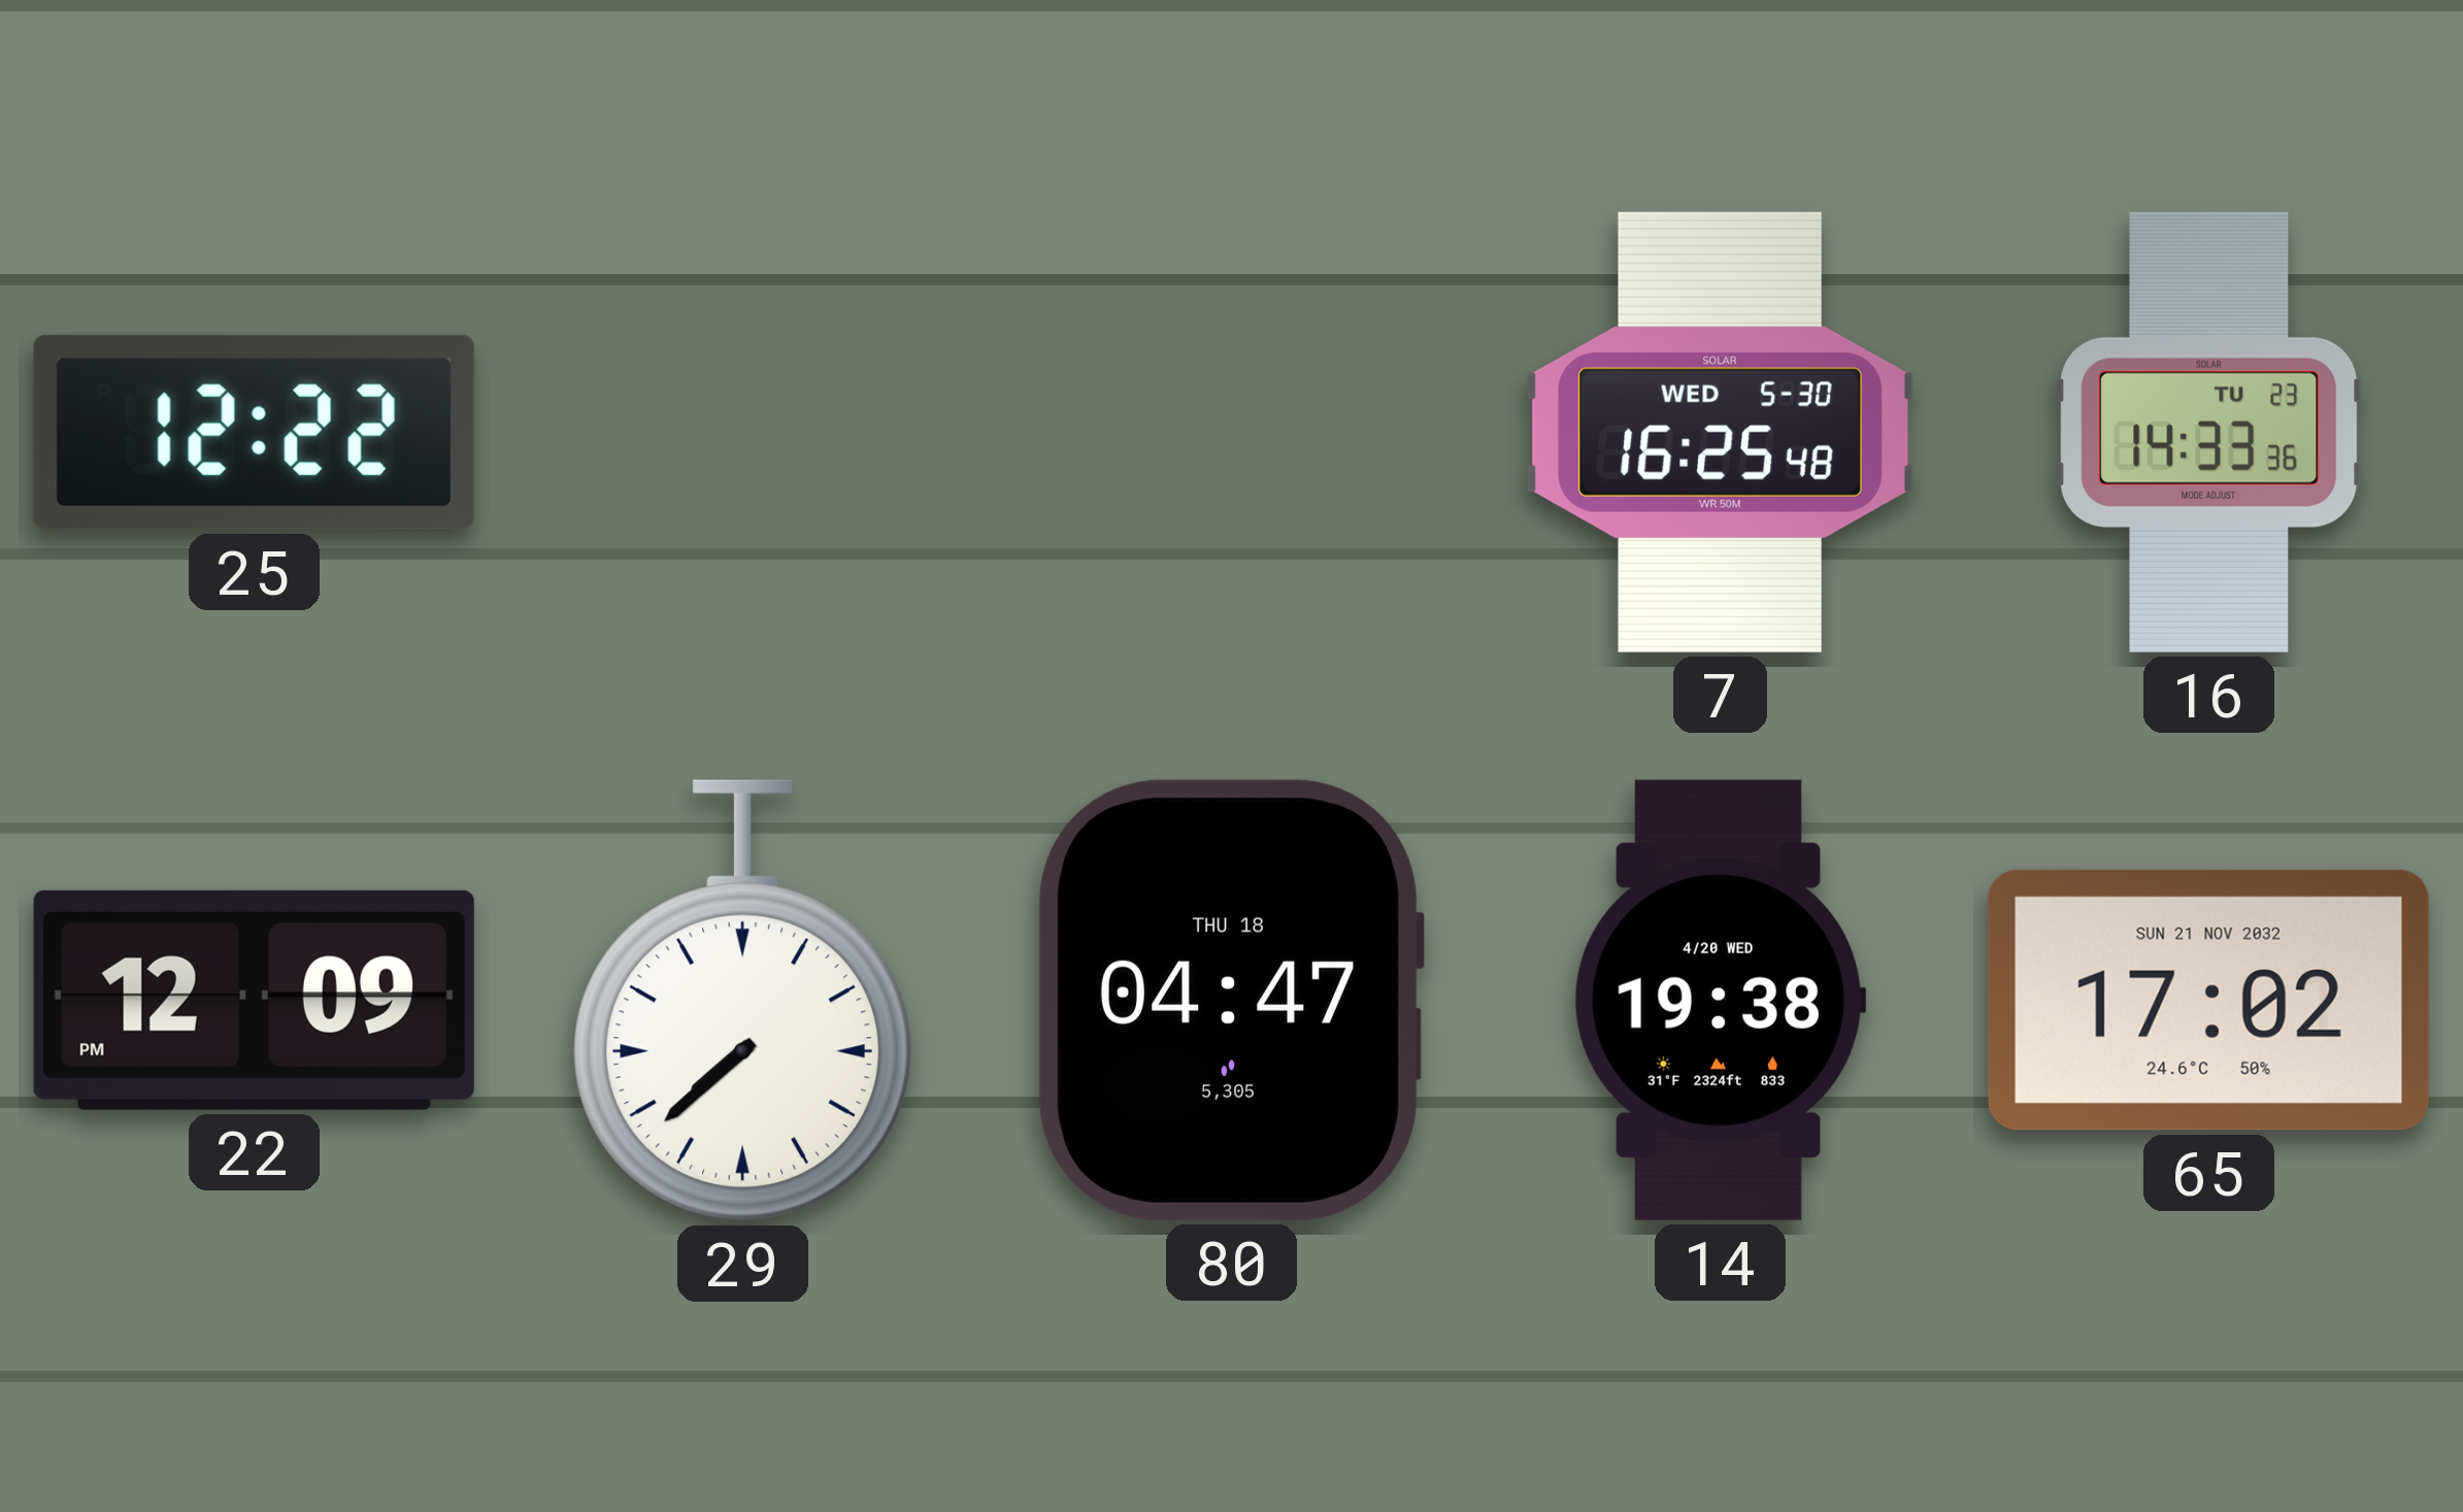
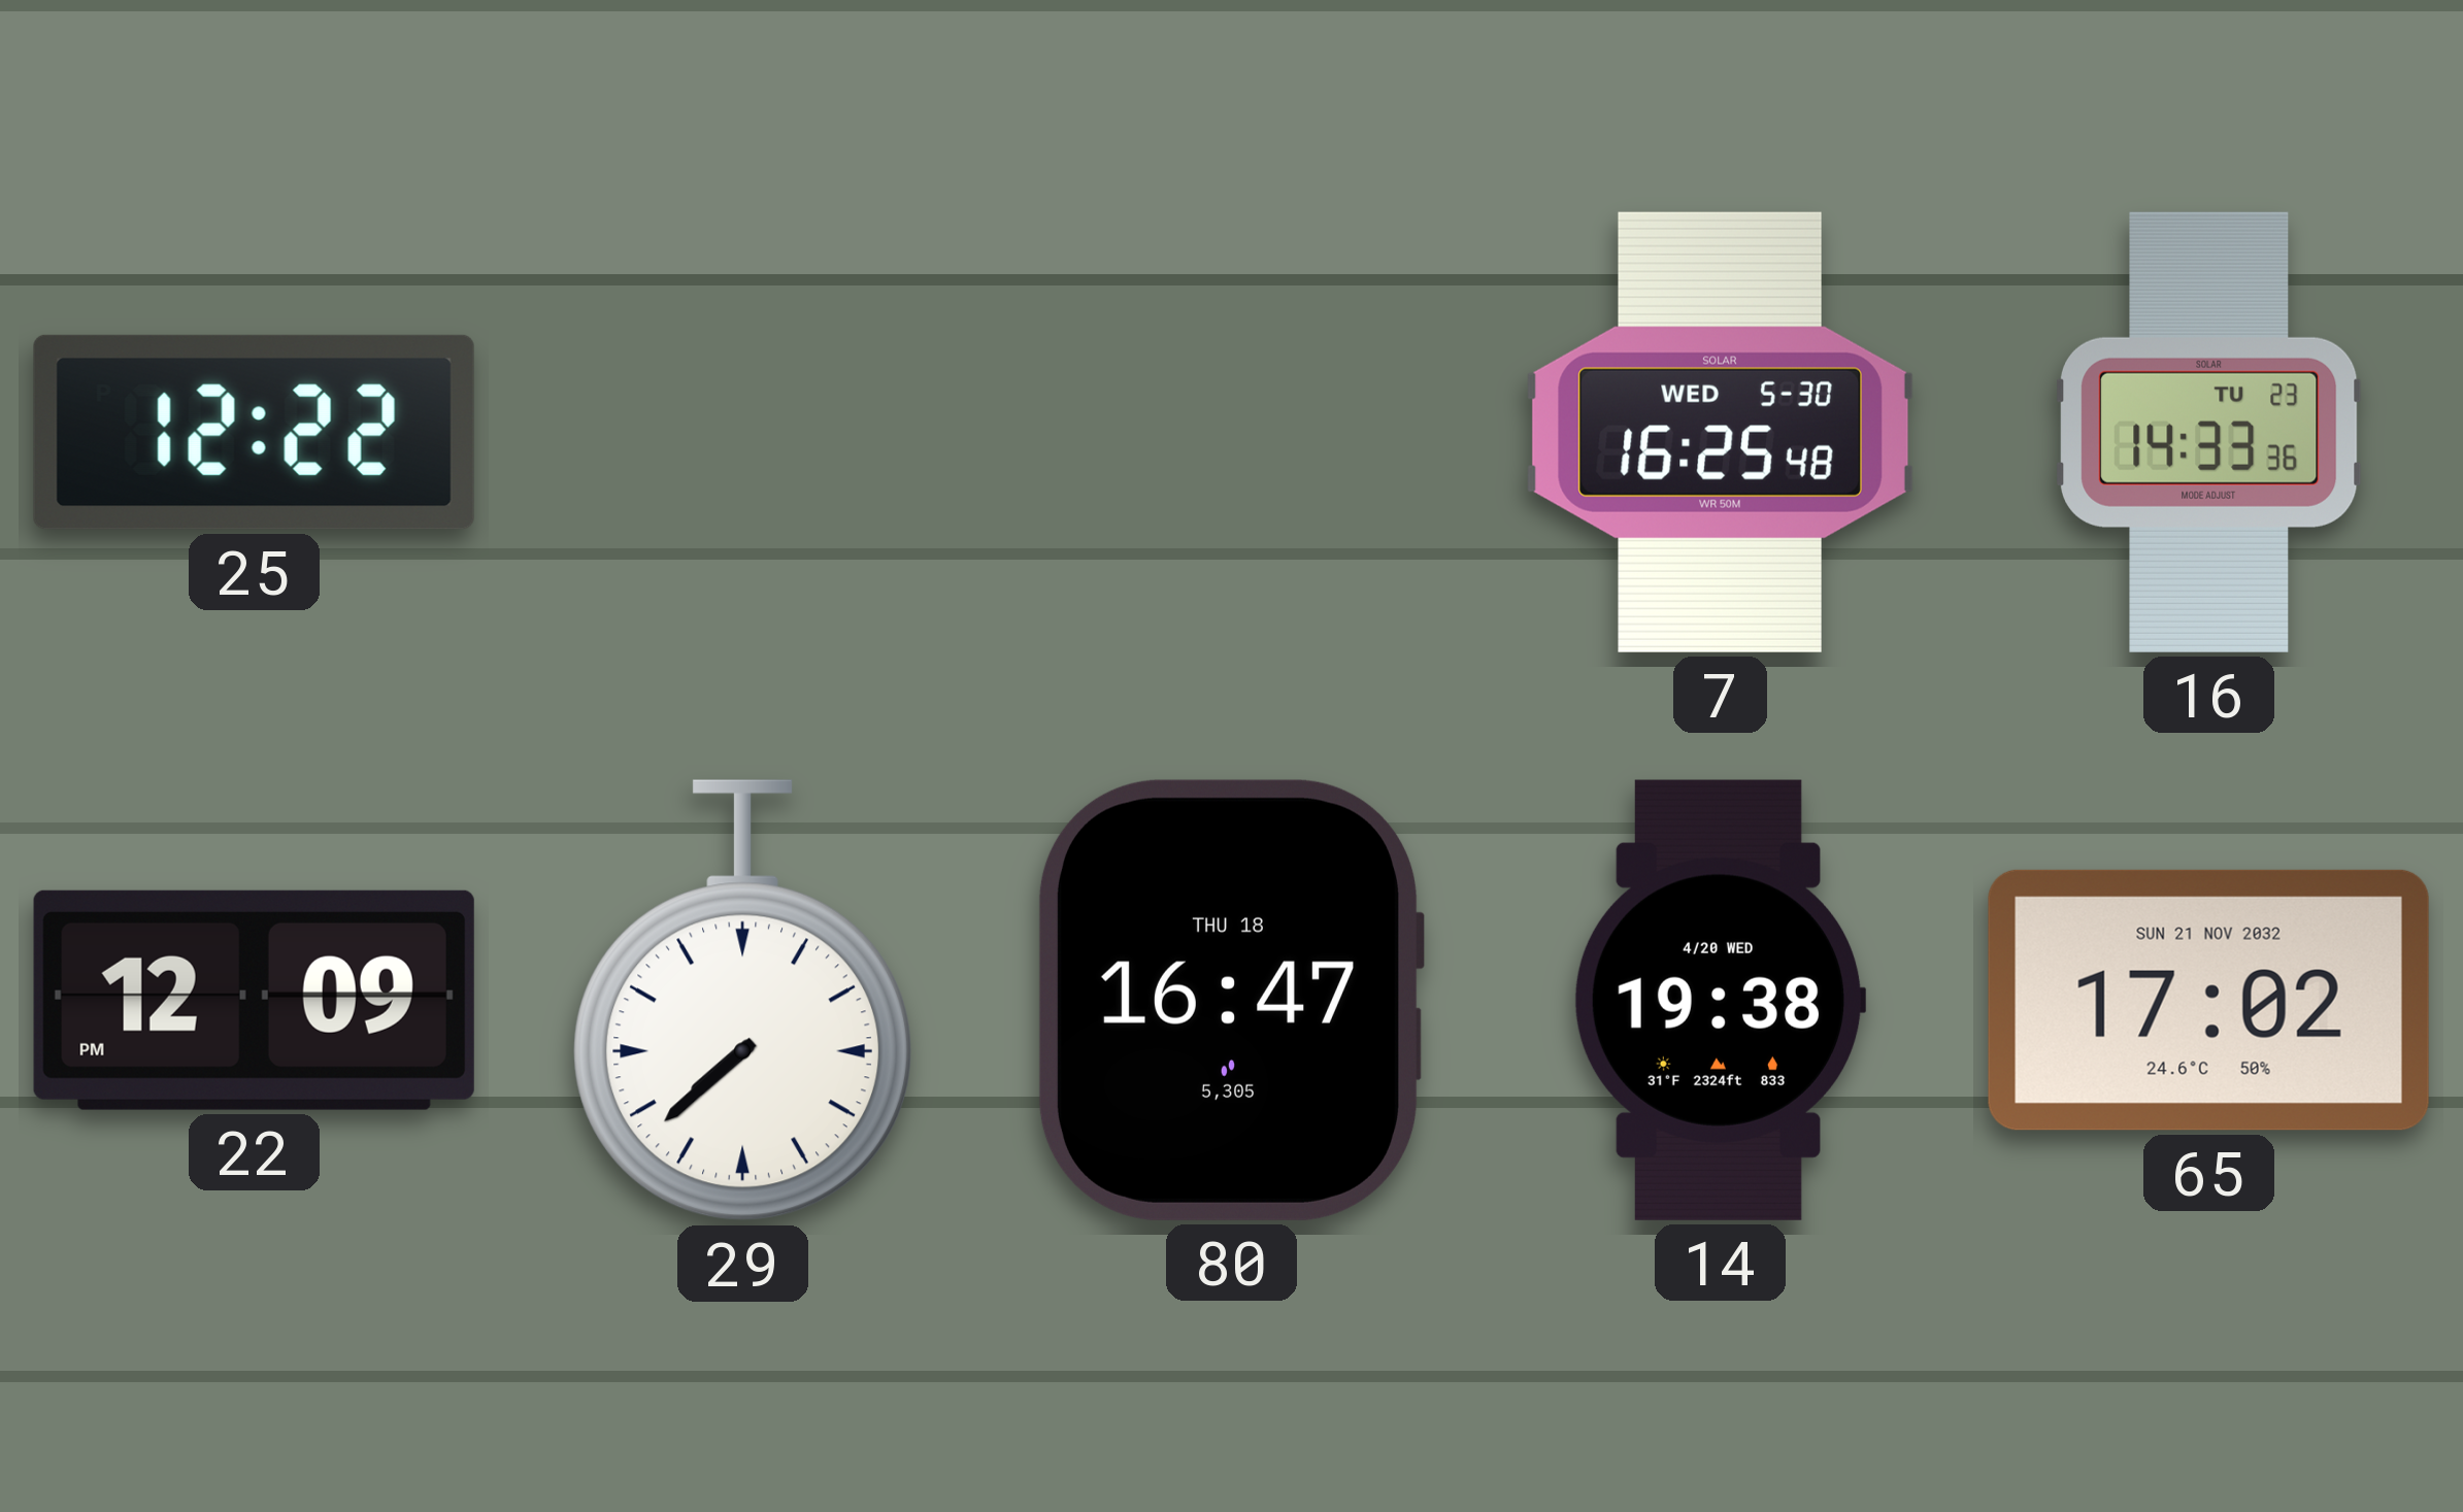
80: 04:47 -> 16:47
